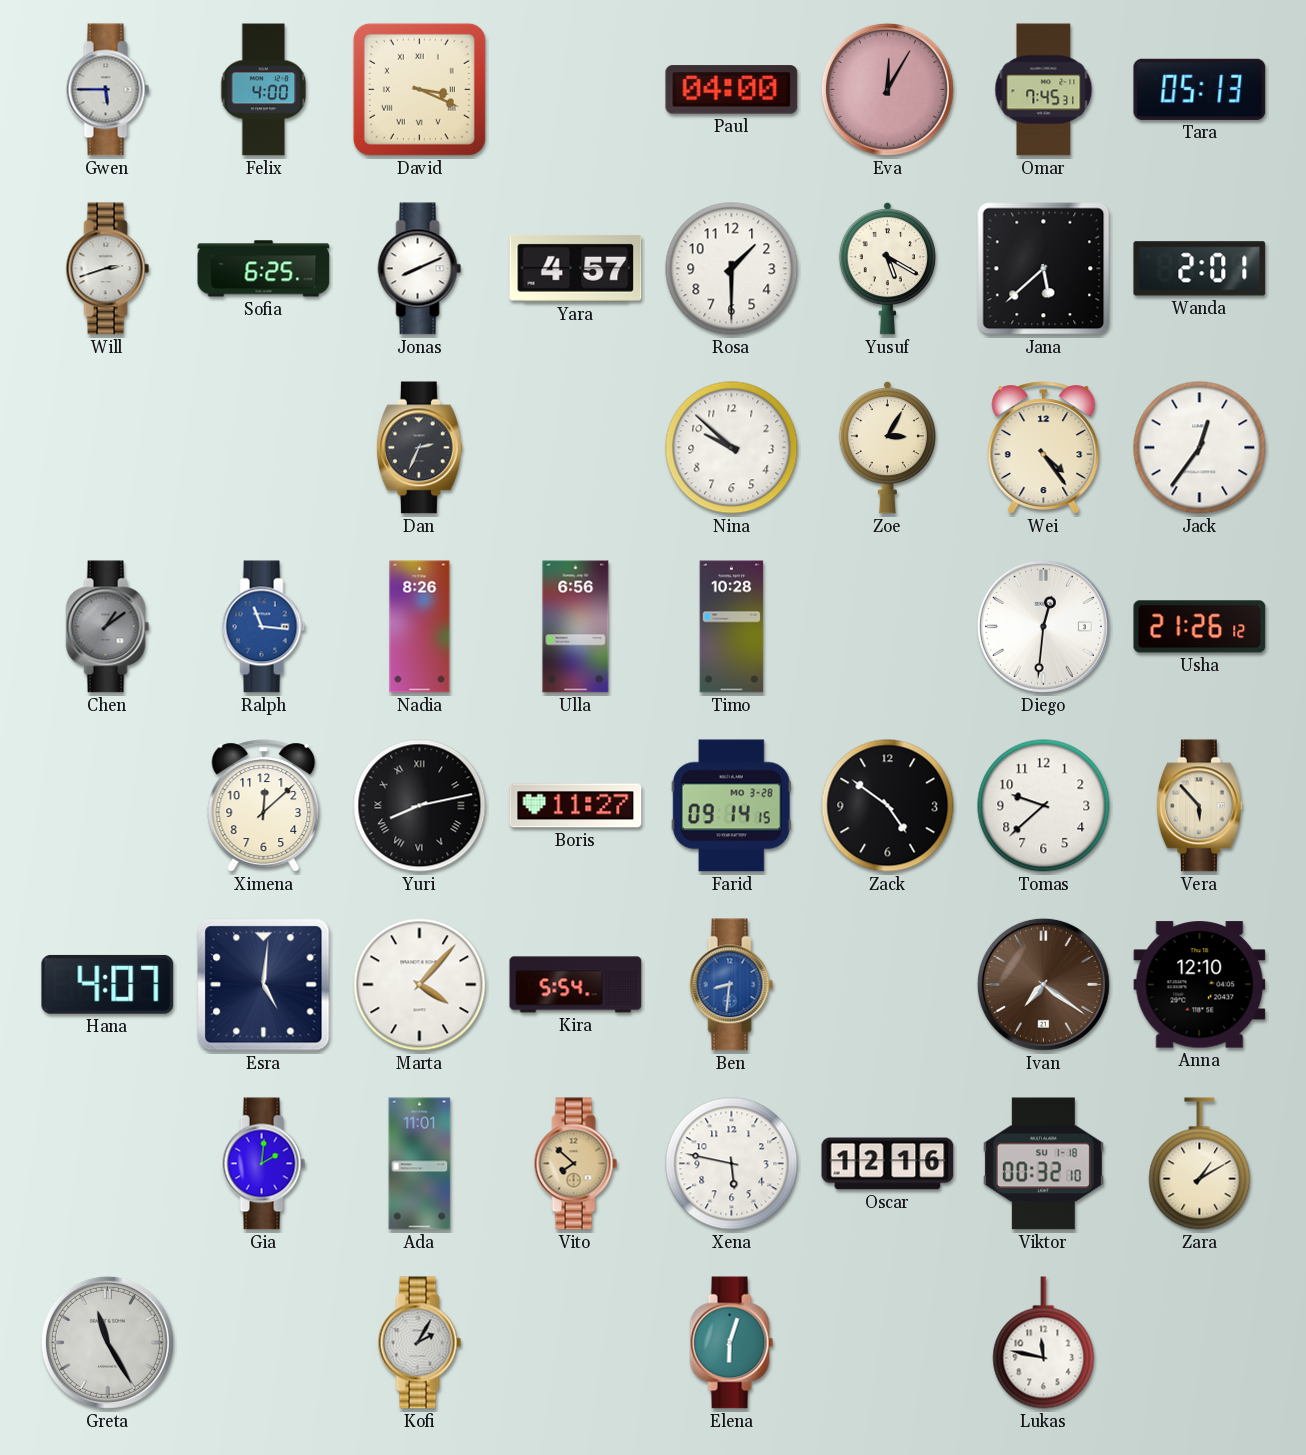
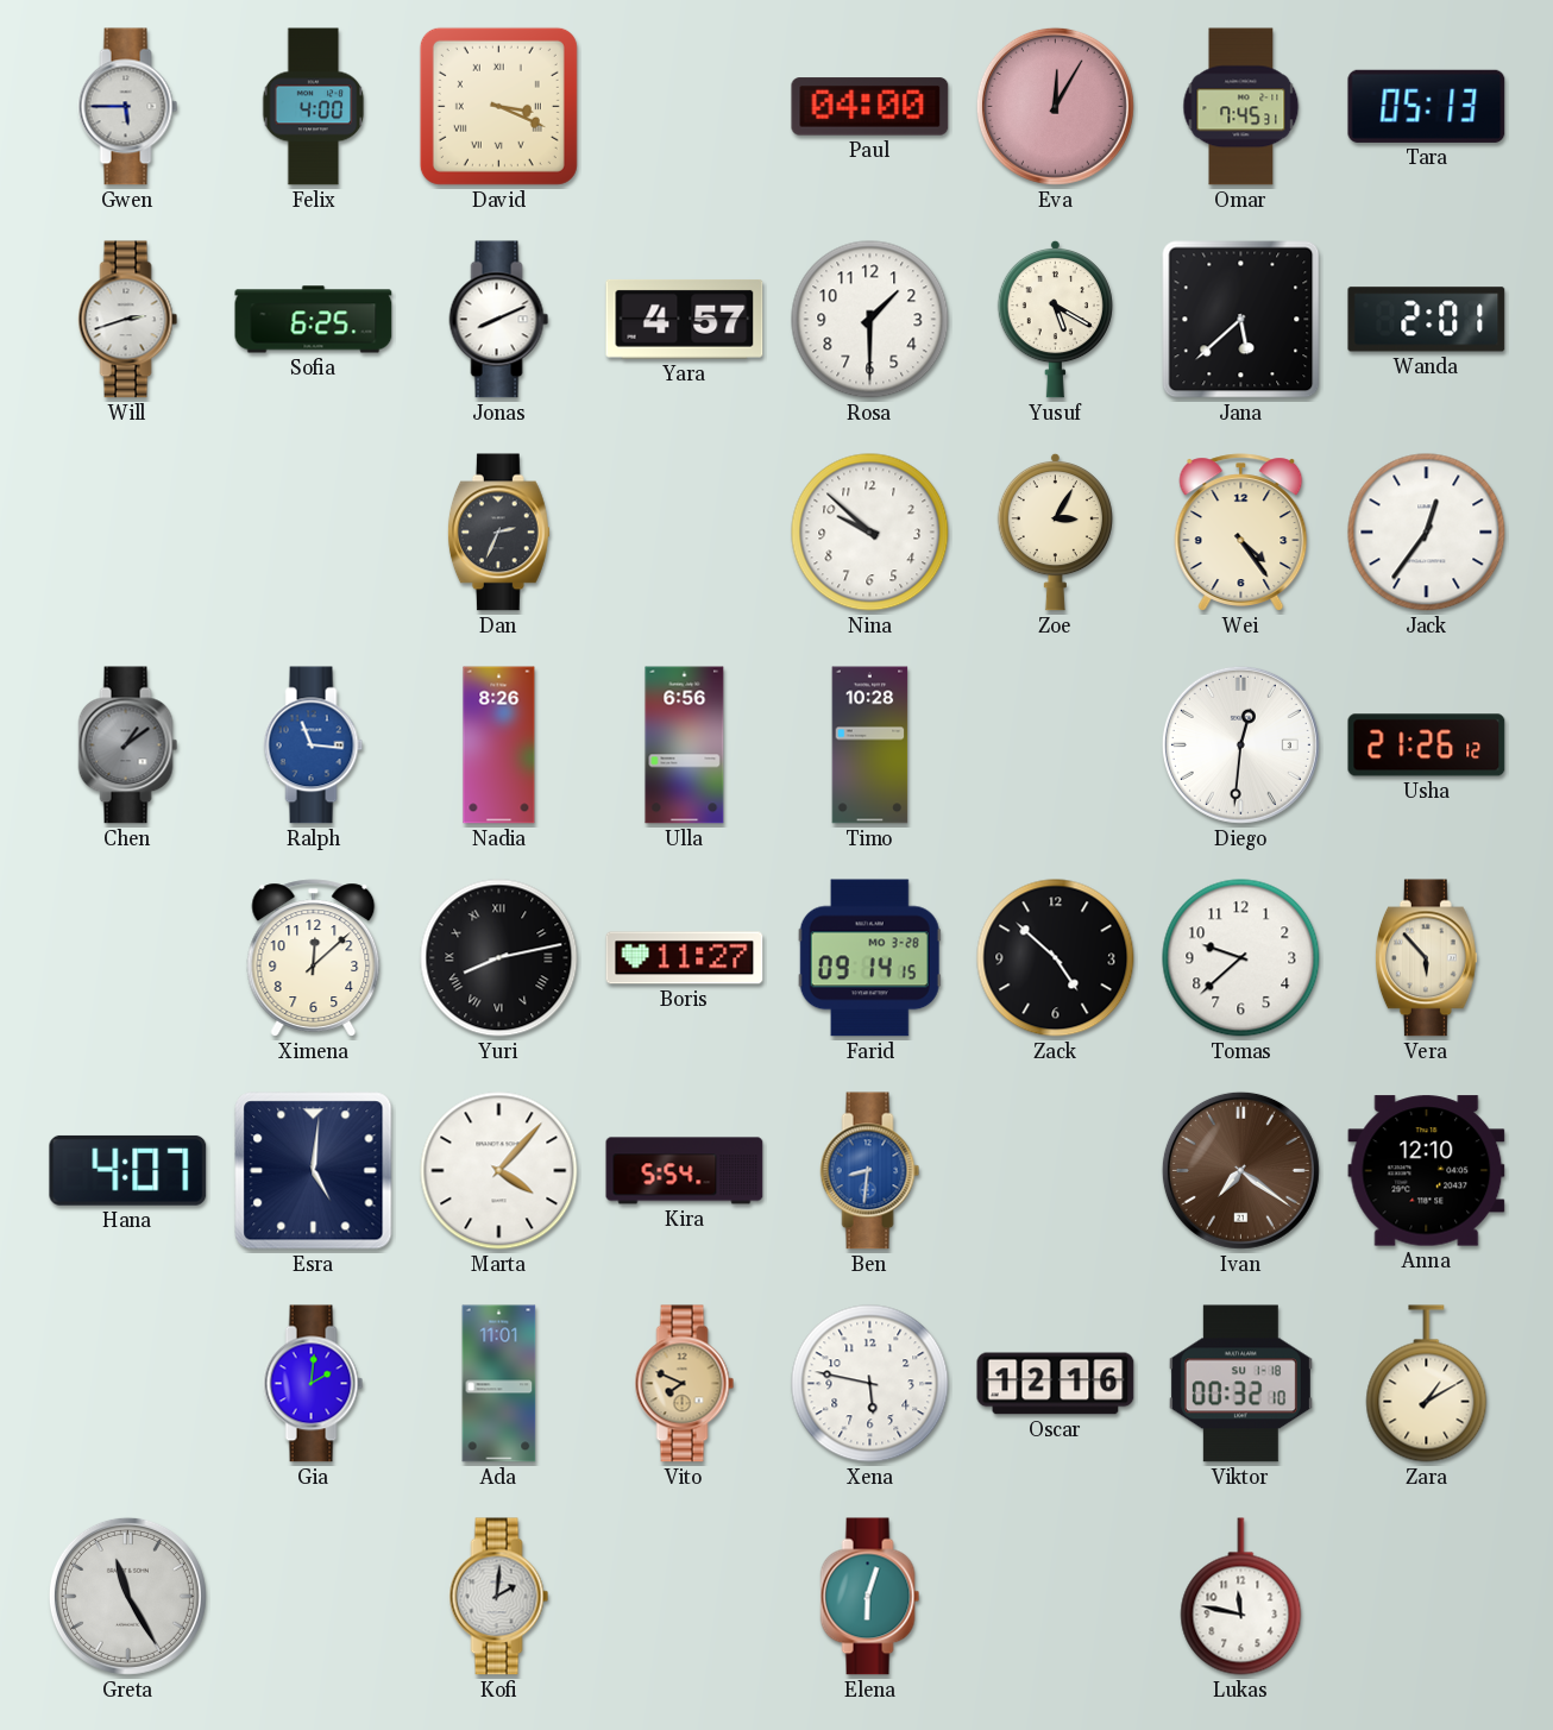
Zack: 4:51 -> 4:52
Vito: 7:52 -> 7:49
Kofi: 2:05 -> 2:01
